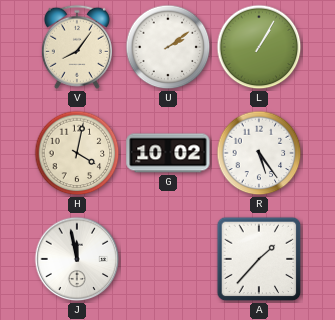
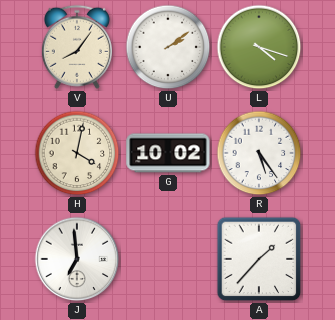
L: 1:05 -> 4:18
J: 11:58 -> 6:59
